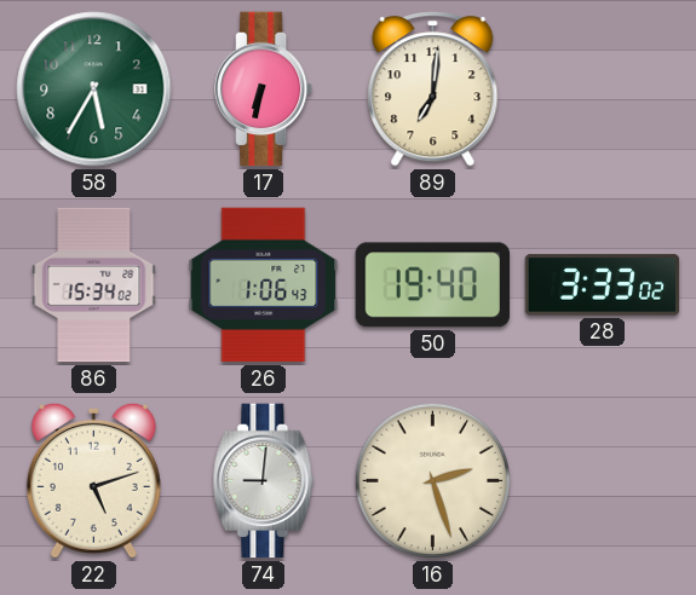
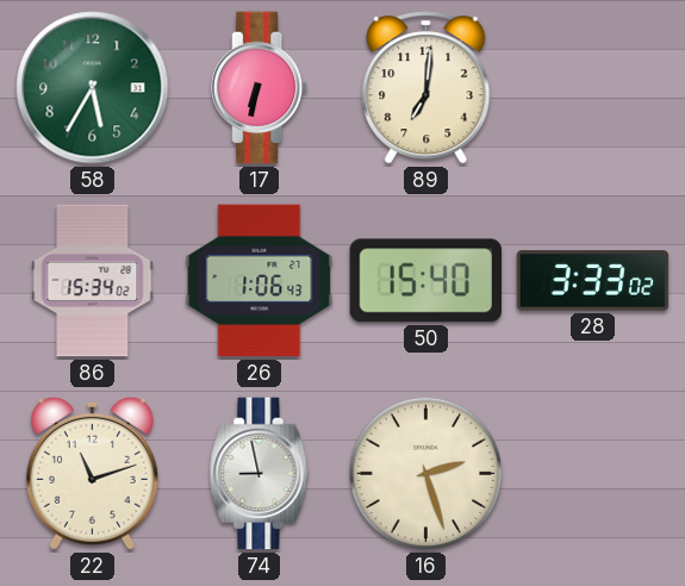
50: 19:40 -> 15:40
22: 5:12 -> 11:12
74: 9:01 -> 8:58
